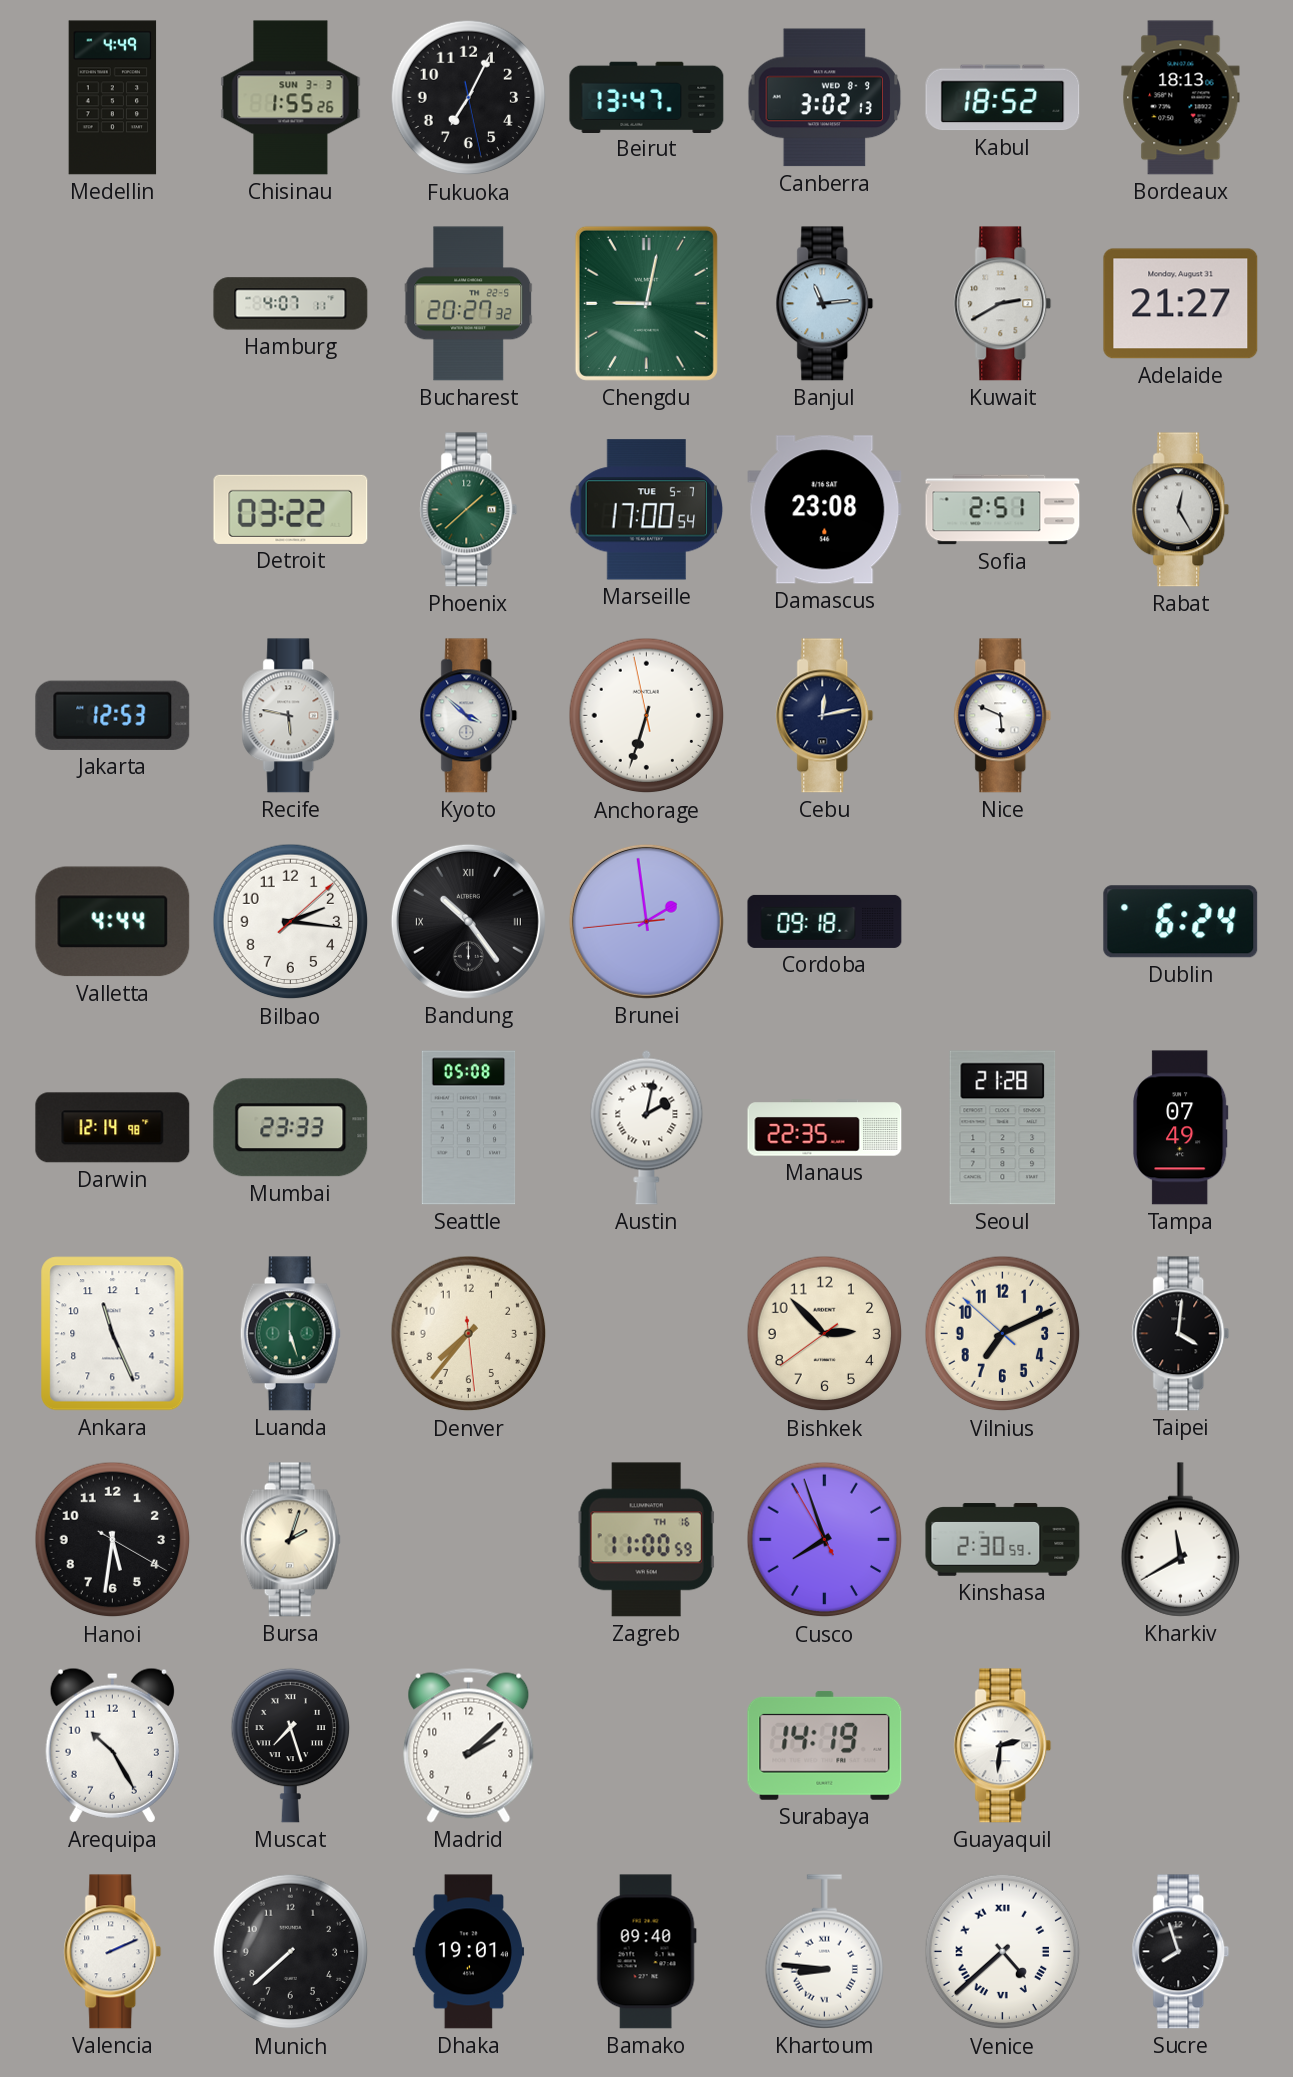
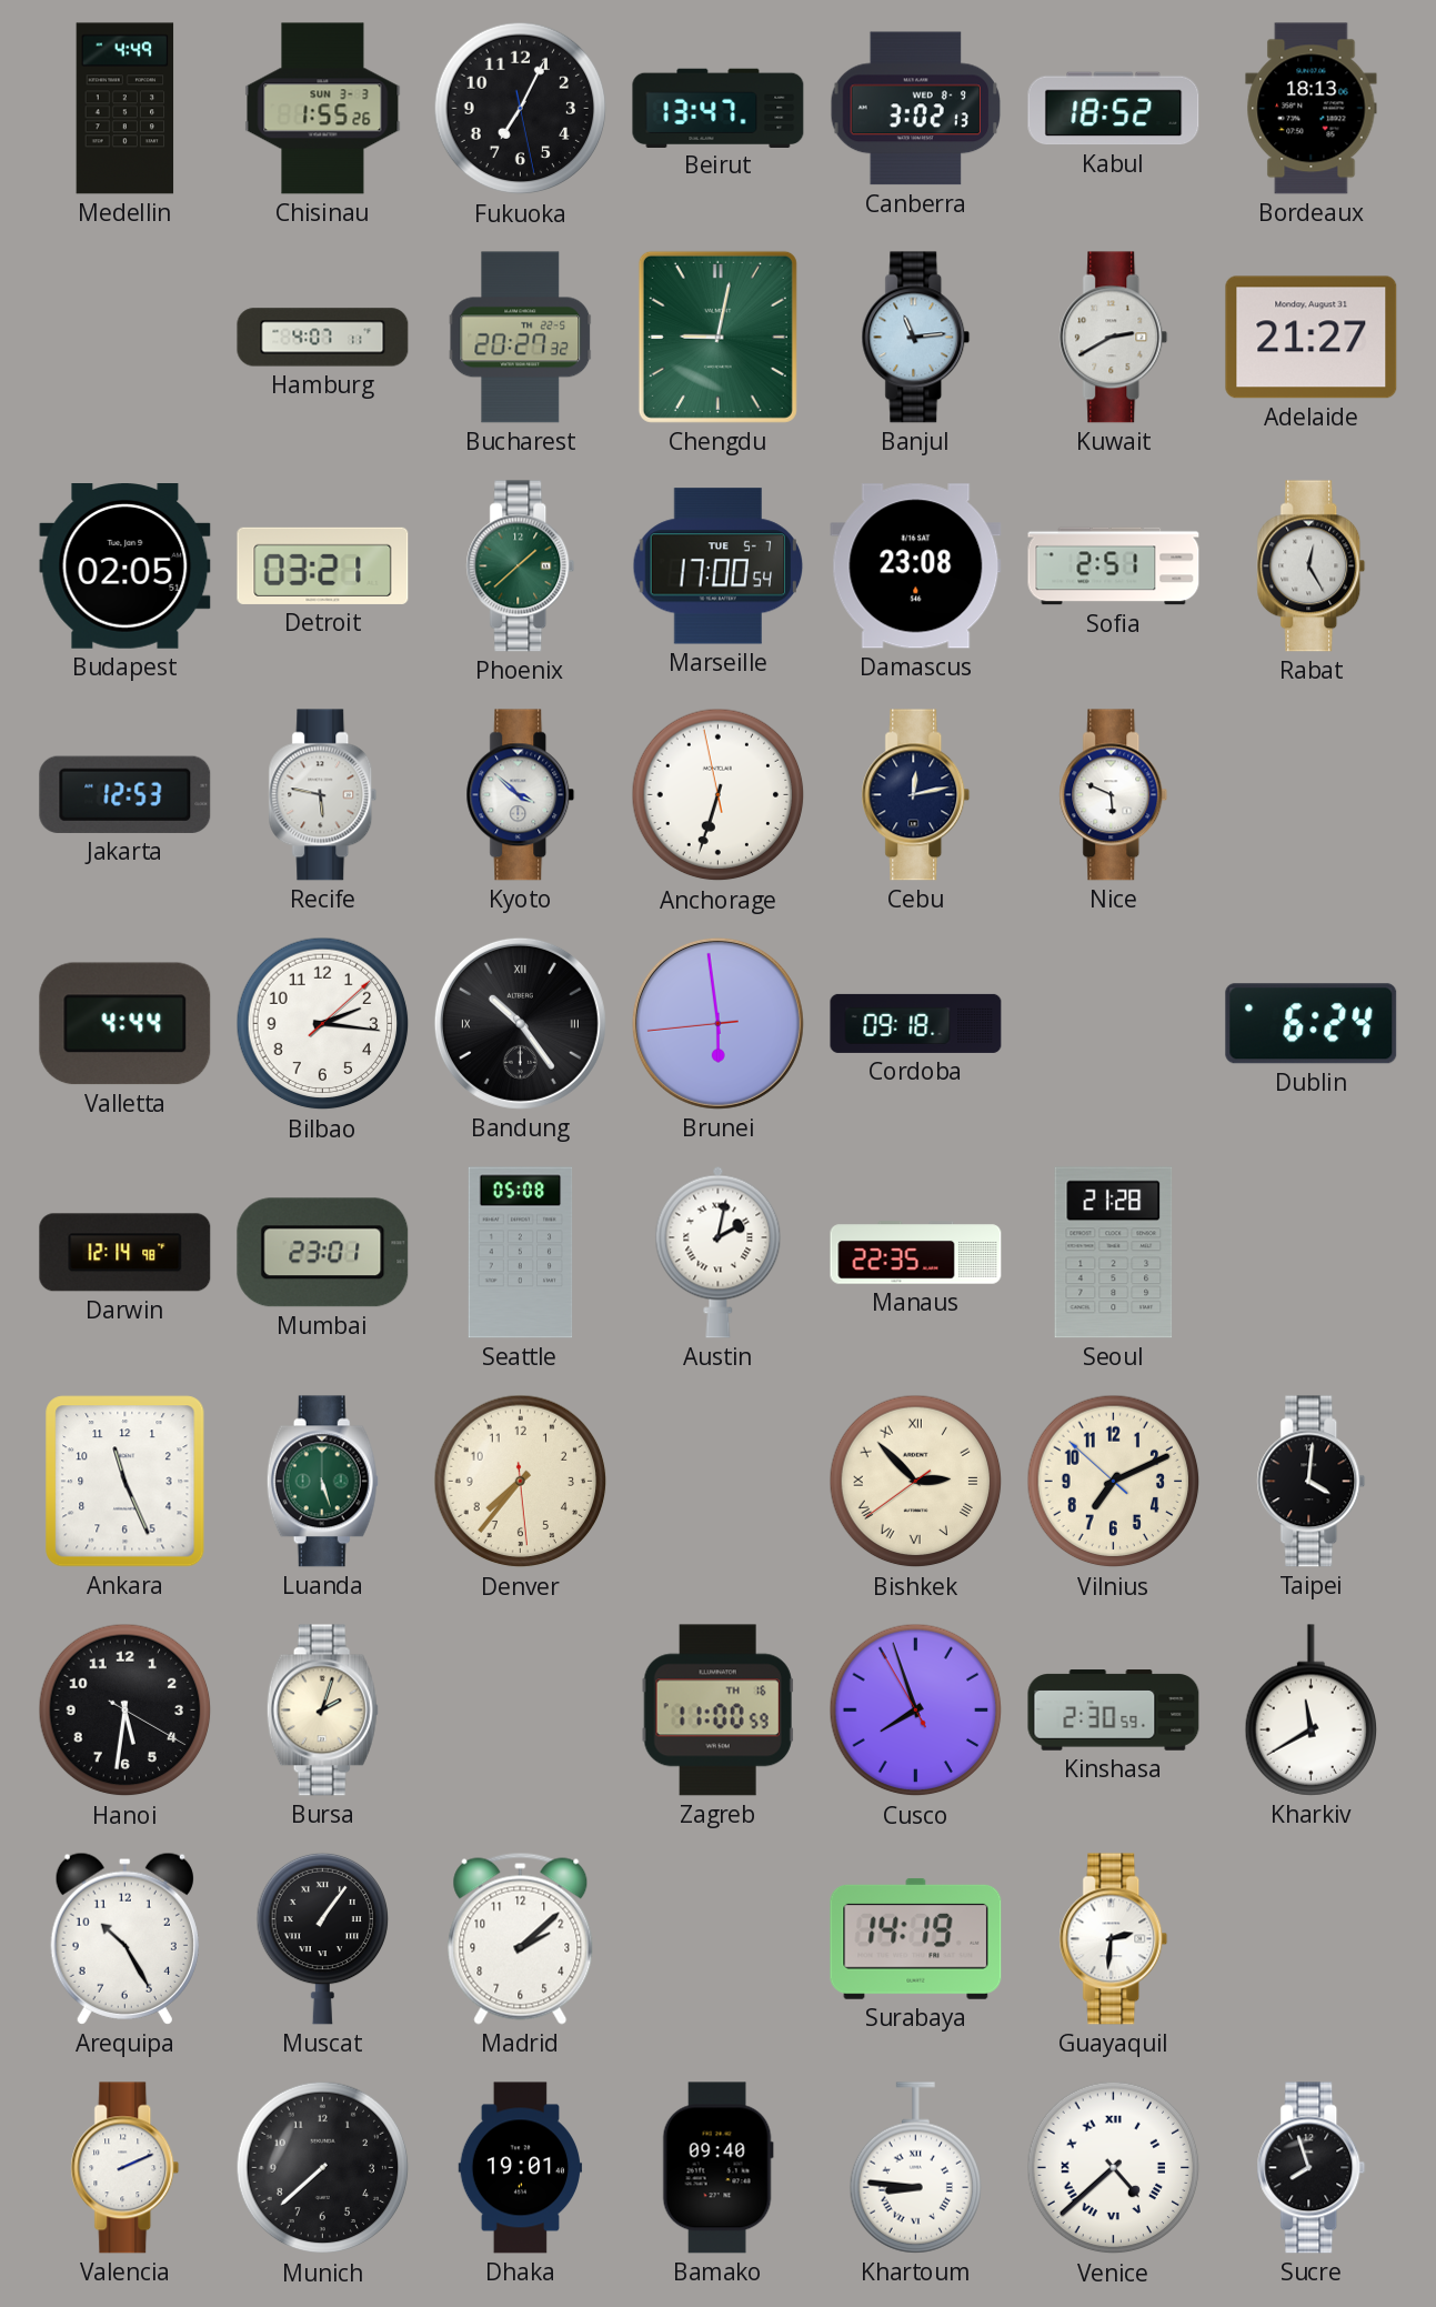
Budapest: none -> 02:05
Detroit: 03:22 -> 03:21
Brunei: 1:58 -> 5:58
Mumbai: 23:33 -> 23:01
Tampa: 07:49 -> none
Bishkek numerals: Arabic -> Roman
Muscat: 7:27 -> 1:06
